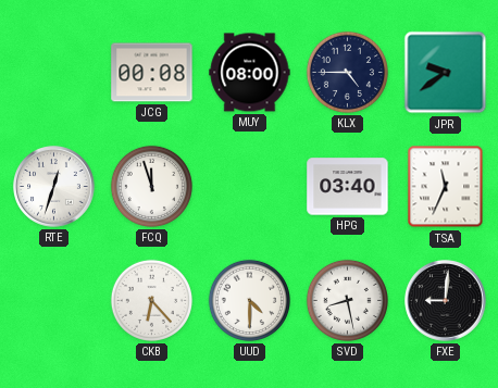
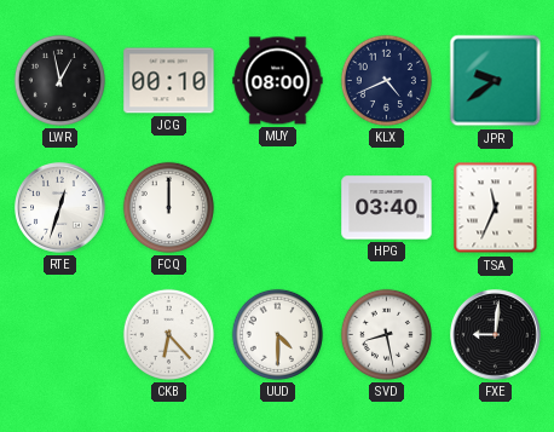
LWR: none -> 12:58
JCG: 00:08 -> 00:10
KLX: 4:45 -> 4:41
FCQ: 11:57 -> 12:00
